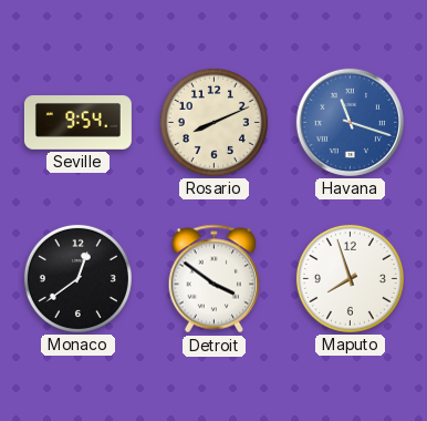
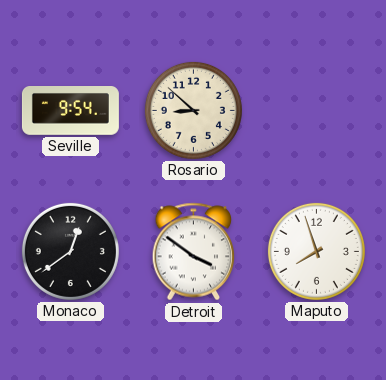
Rosario: 8:11 -> 8:52
Havana: 11:18 -> none
